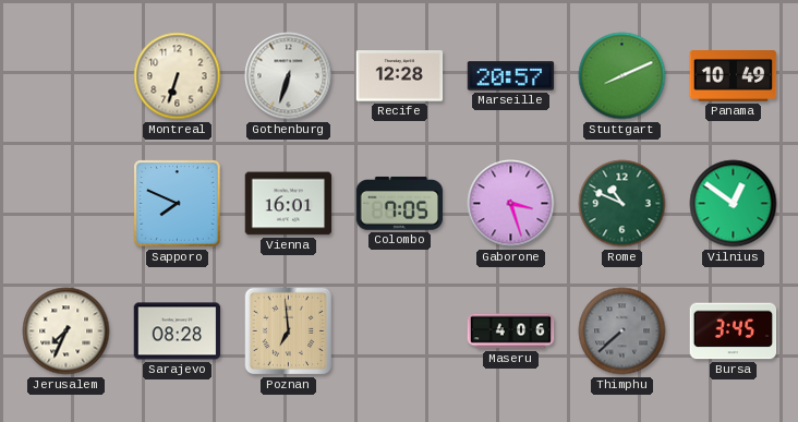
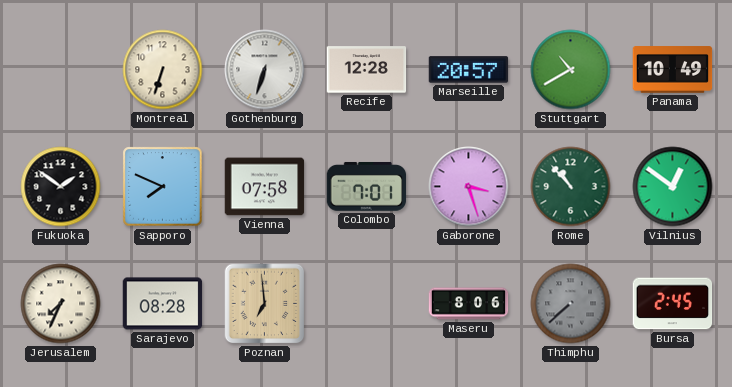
Stuttgart: 8:11 -> 10:40
Fukuoka: none -> 1:51
Vienna: 16:01 -> 07:58
Colombo: 7:05 -> 7:01
Rome: 10:49 -> 10:53
Maseru: 4:06 -> 8:06
Bursa: 3:45 -> 2:45
